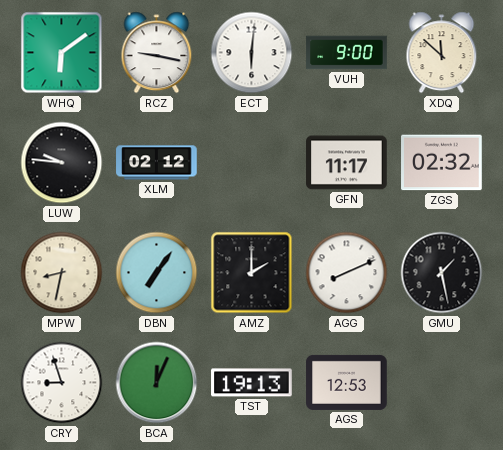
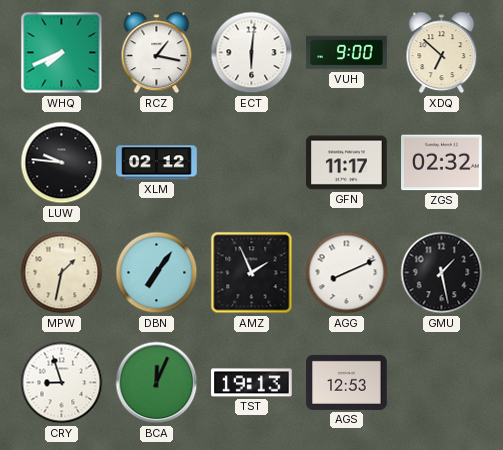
WHQ: 6:09 -> 7:41
RCZ: 9:17 -> 1:17
XDQ: 11:52 -> 6:52
MPW: 8:32 -> 1:32
AMZ: 2:00 -> 1:56
